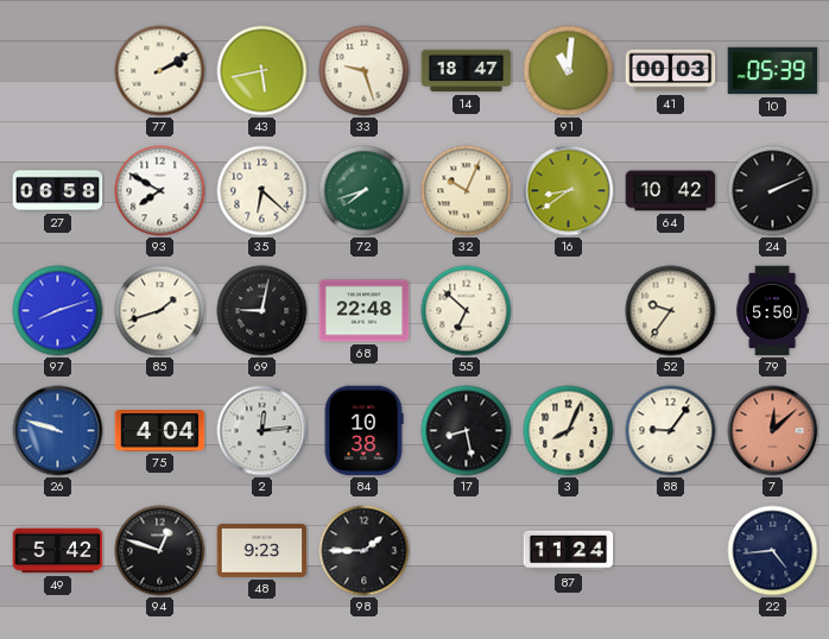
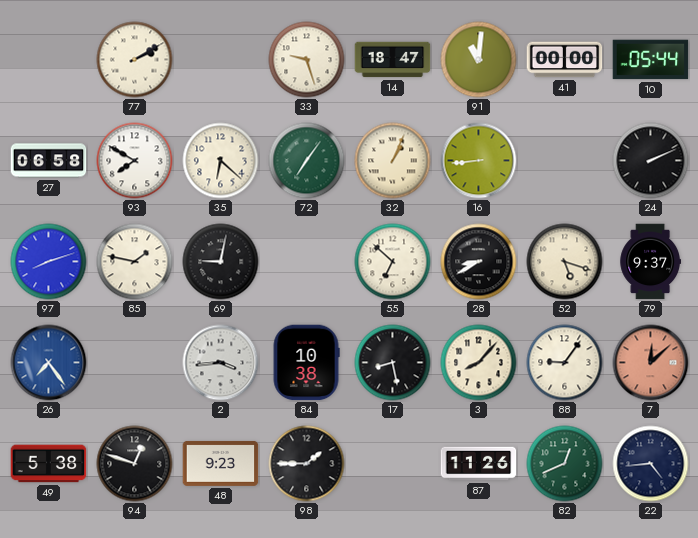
43: 5:43 -> none
41: 00:03 -> 00:00
10: 05:39 -> 05:44
72: 7:42 -> 7:06
32: 10:04 -> 1:04
16: 8:39 -> 8:44
64: 10:42 -> none
85: 1:42 -> 1:47
68: 22:48 -> none
28: none -> 8:40
52: 9:36 -> 5:18
79: 5:50 -> 9:37
26: 9:48 -> 7:24
75: 4:04 -> none
2: 12:14 -> 3:44
3: 8:04 -> 8:07
49: 5:42 -> 5:38
87: 11:24 -> 11:26
82: none -> 12:41
